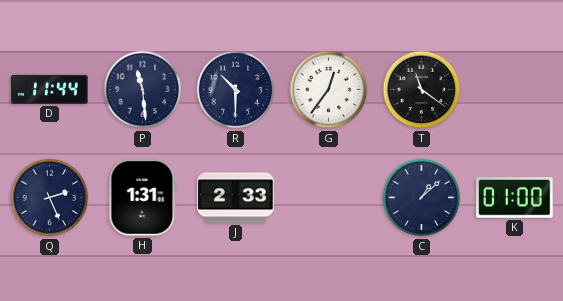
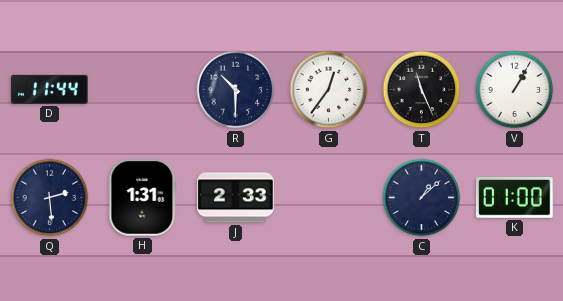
P: 11:29 -> none
T: 11:21 -> 11:26
V: none -> 1:05
Q: 2:26 -> 2:29
